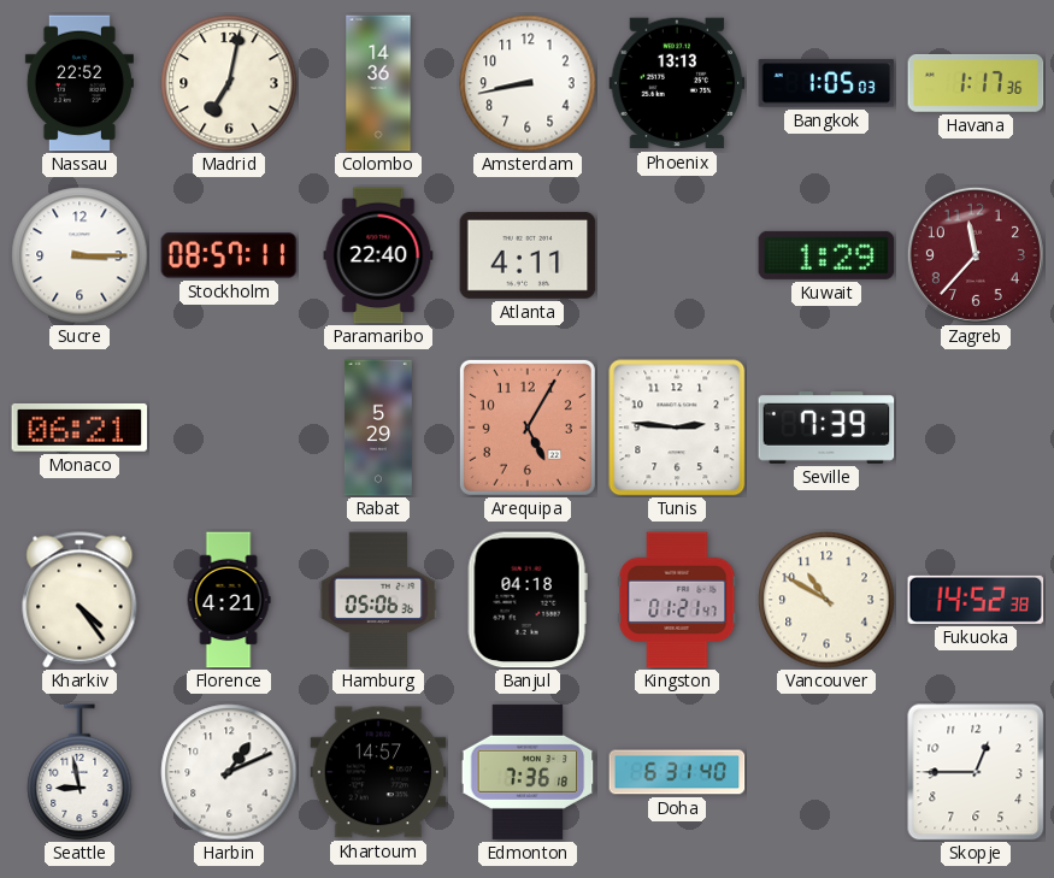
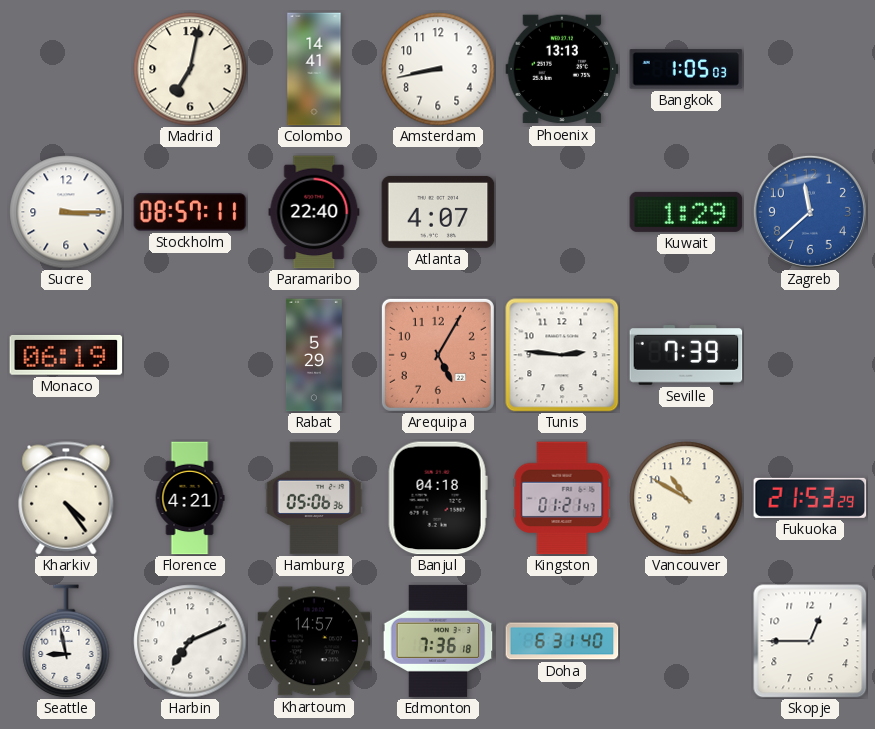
Nassau: 22:52 -> none
Colombo: 14:36 -> 14:41
Havana: 1:17 -> none
Atlanta: 4:11 -> 4:07
Zagreb: 11:37 -> 11:38
Zagreb dial: burgundy -> blue
Monaco: 06:21 -> 06:19
Fukuoka: 14:52 -> 21:53
Harbin: 1:11 -> 7:11
